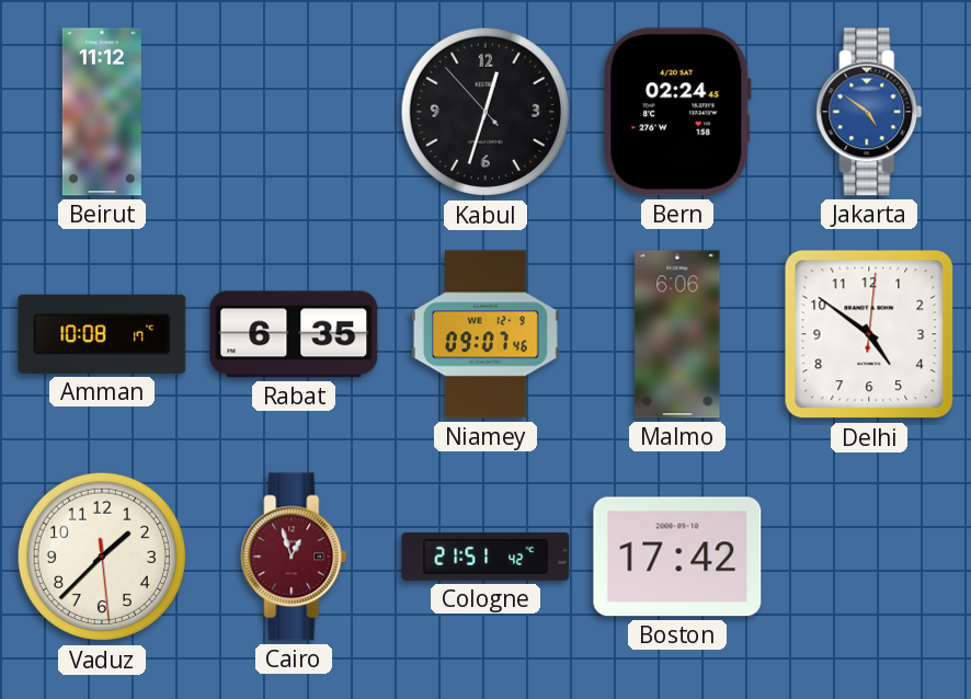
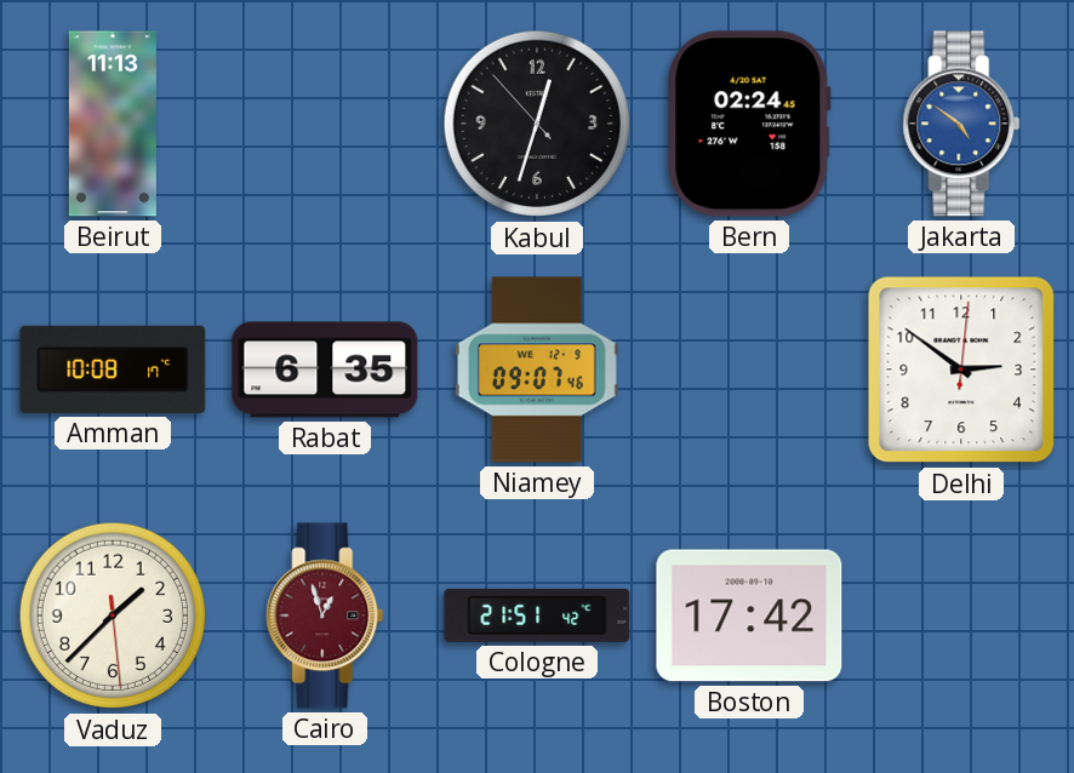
Beirut: 11:12 -> 11:13
Malmo: 6:06 -> none
Delhi: 4:51 -> 2:51
